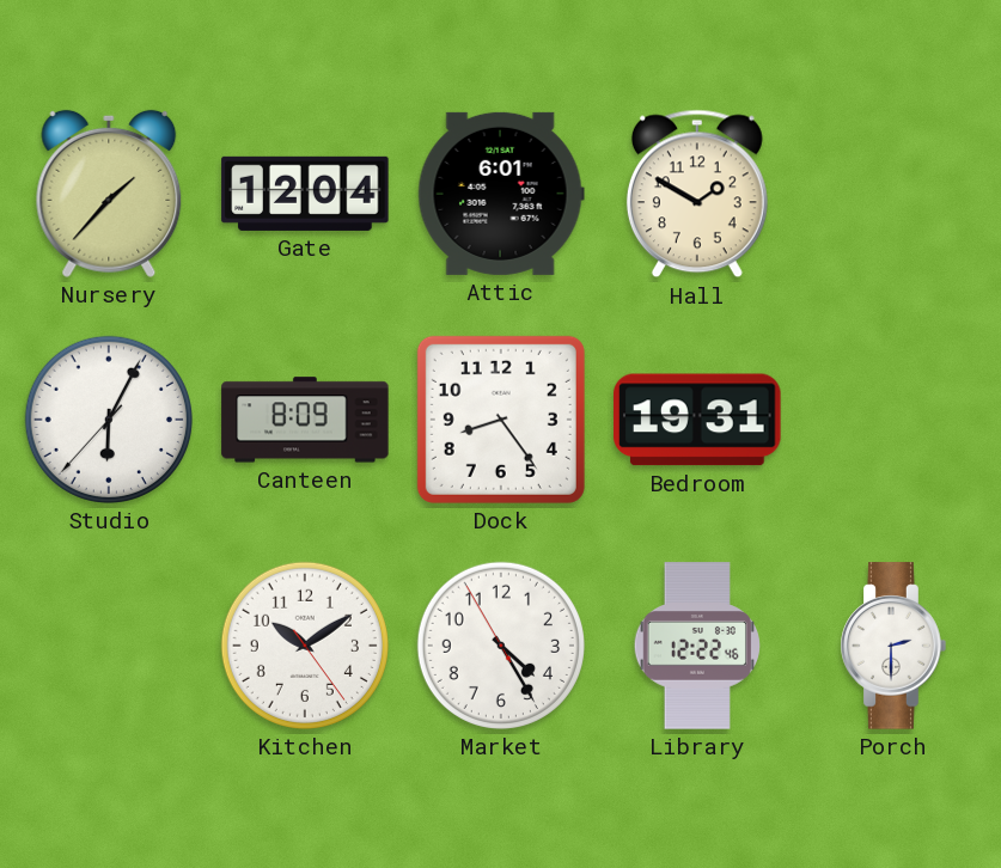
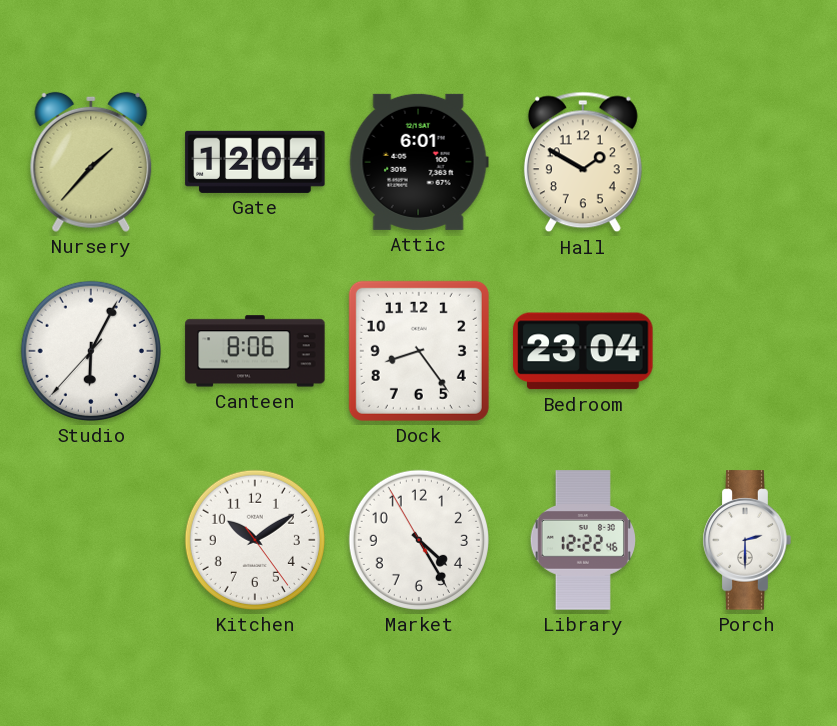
Canteen: 8:09 -> 8:06
Bedroom: 19:31 -> 23:04
